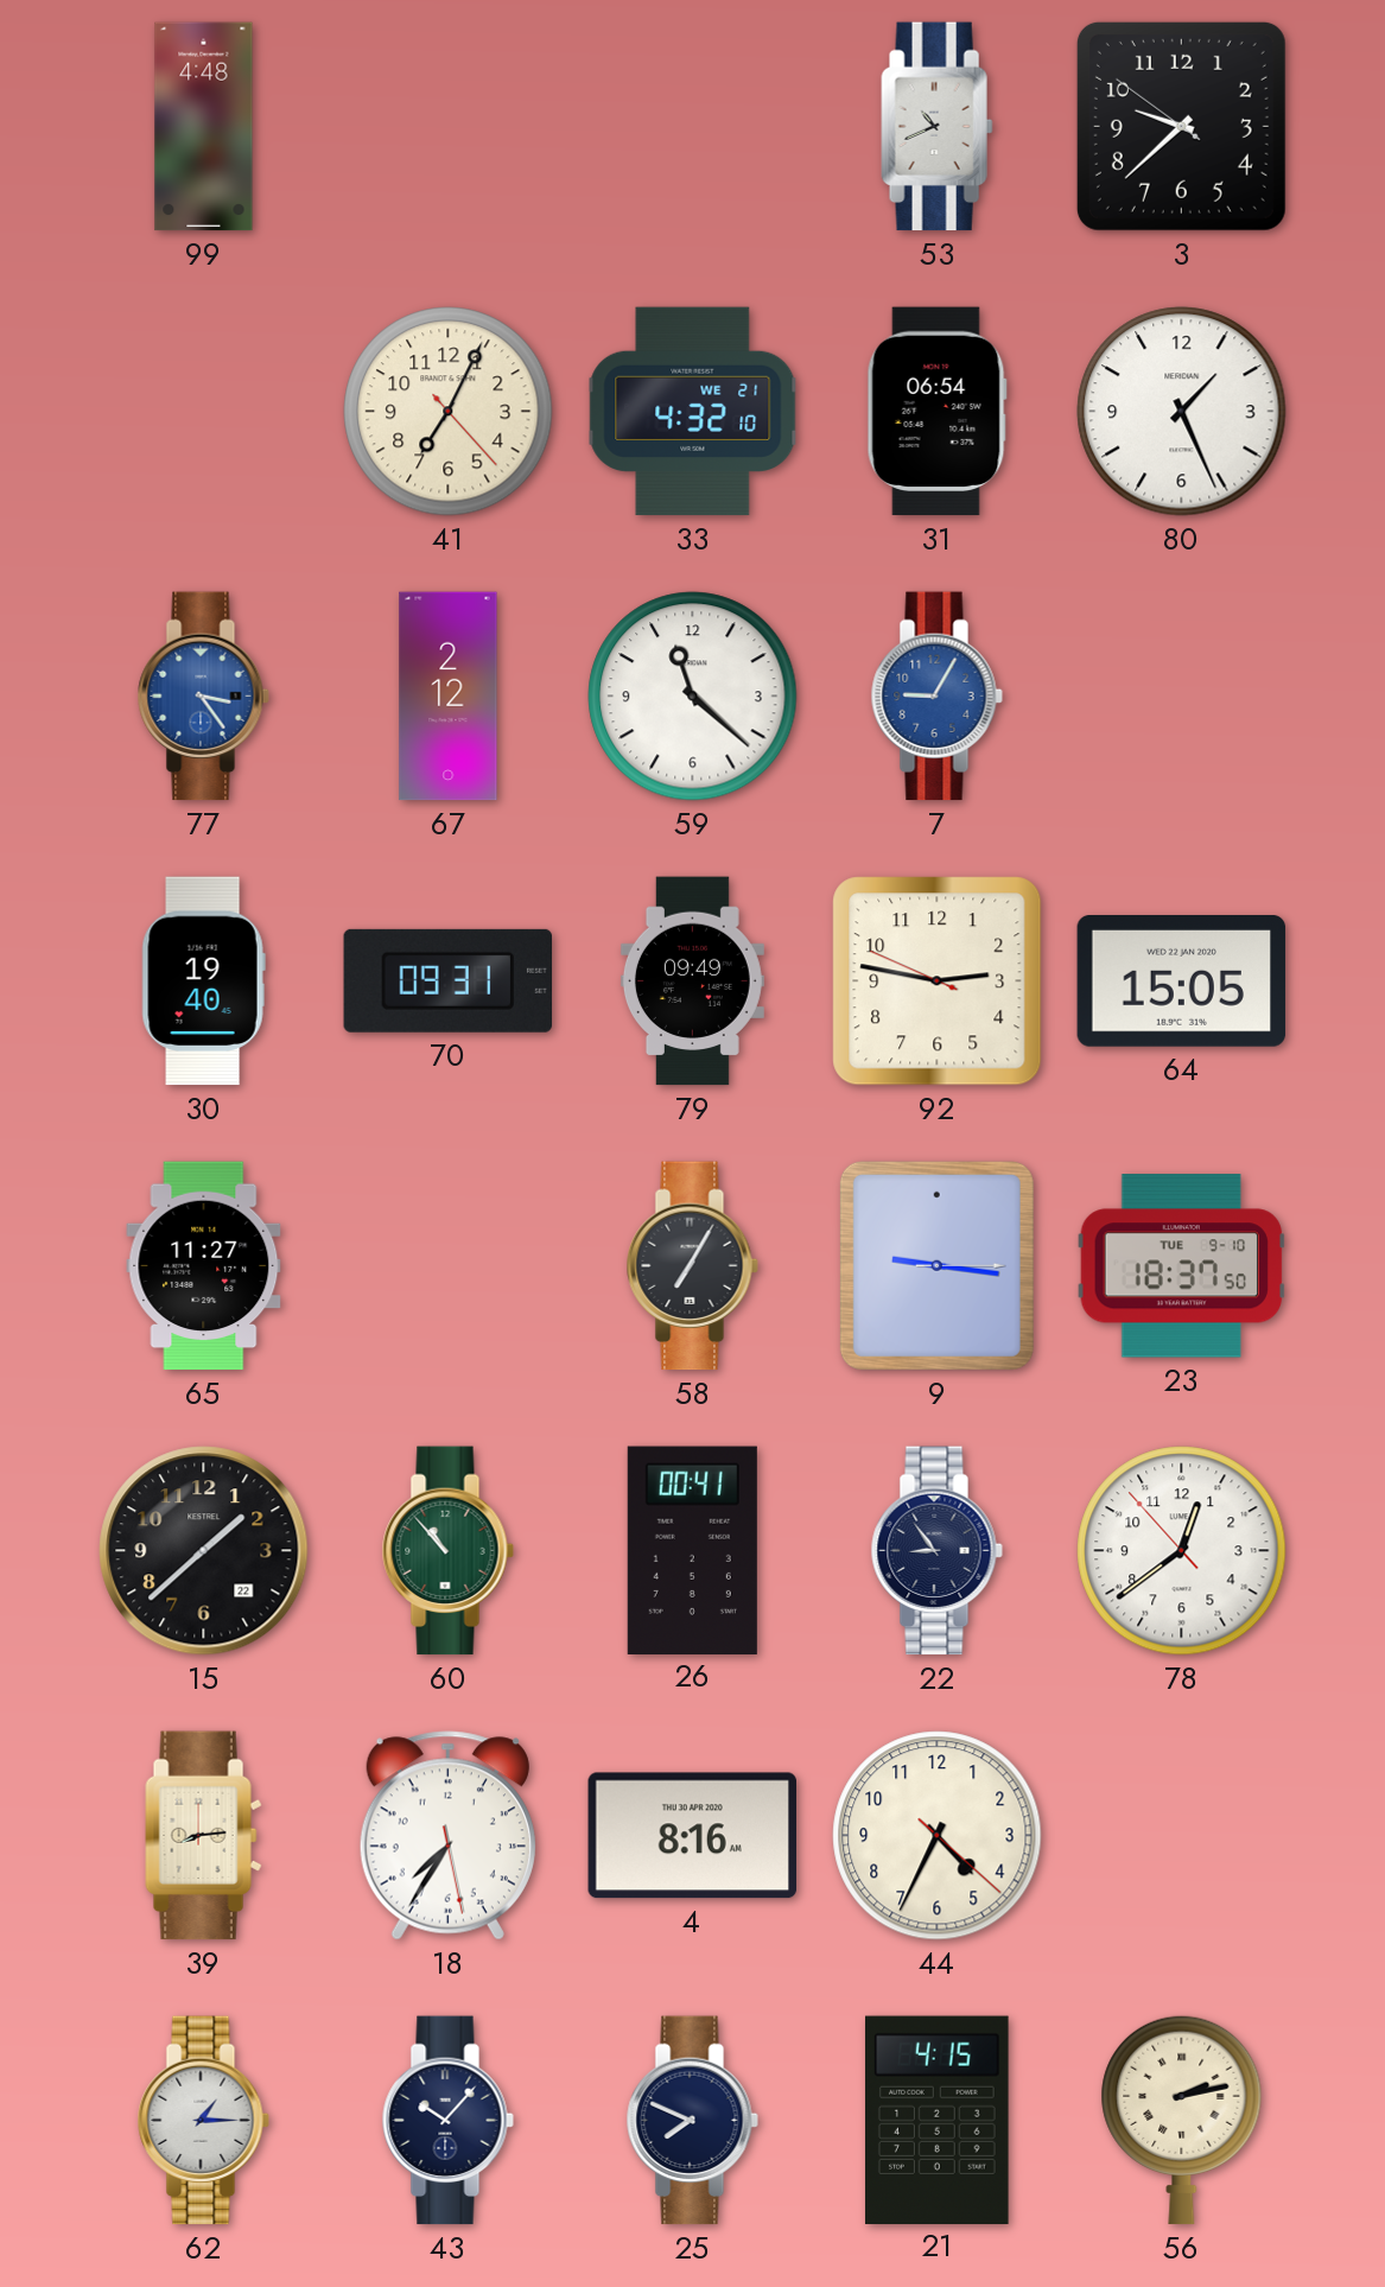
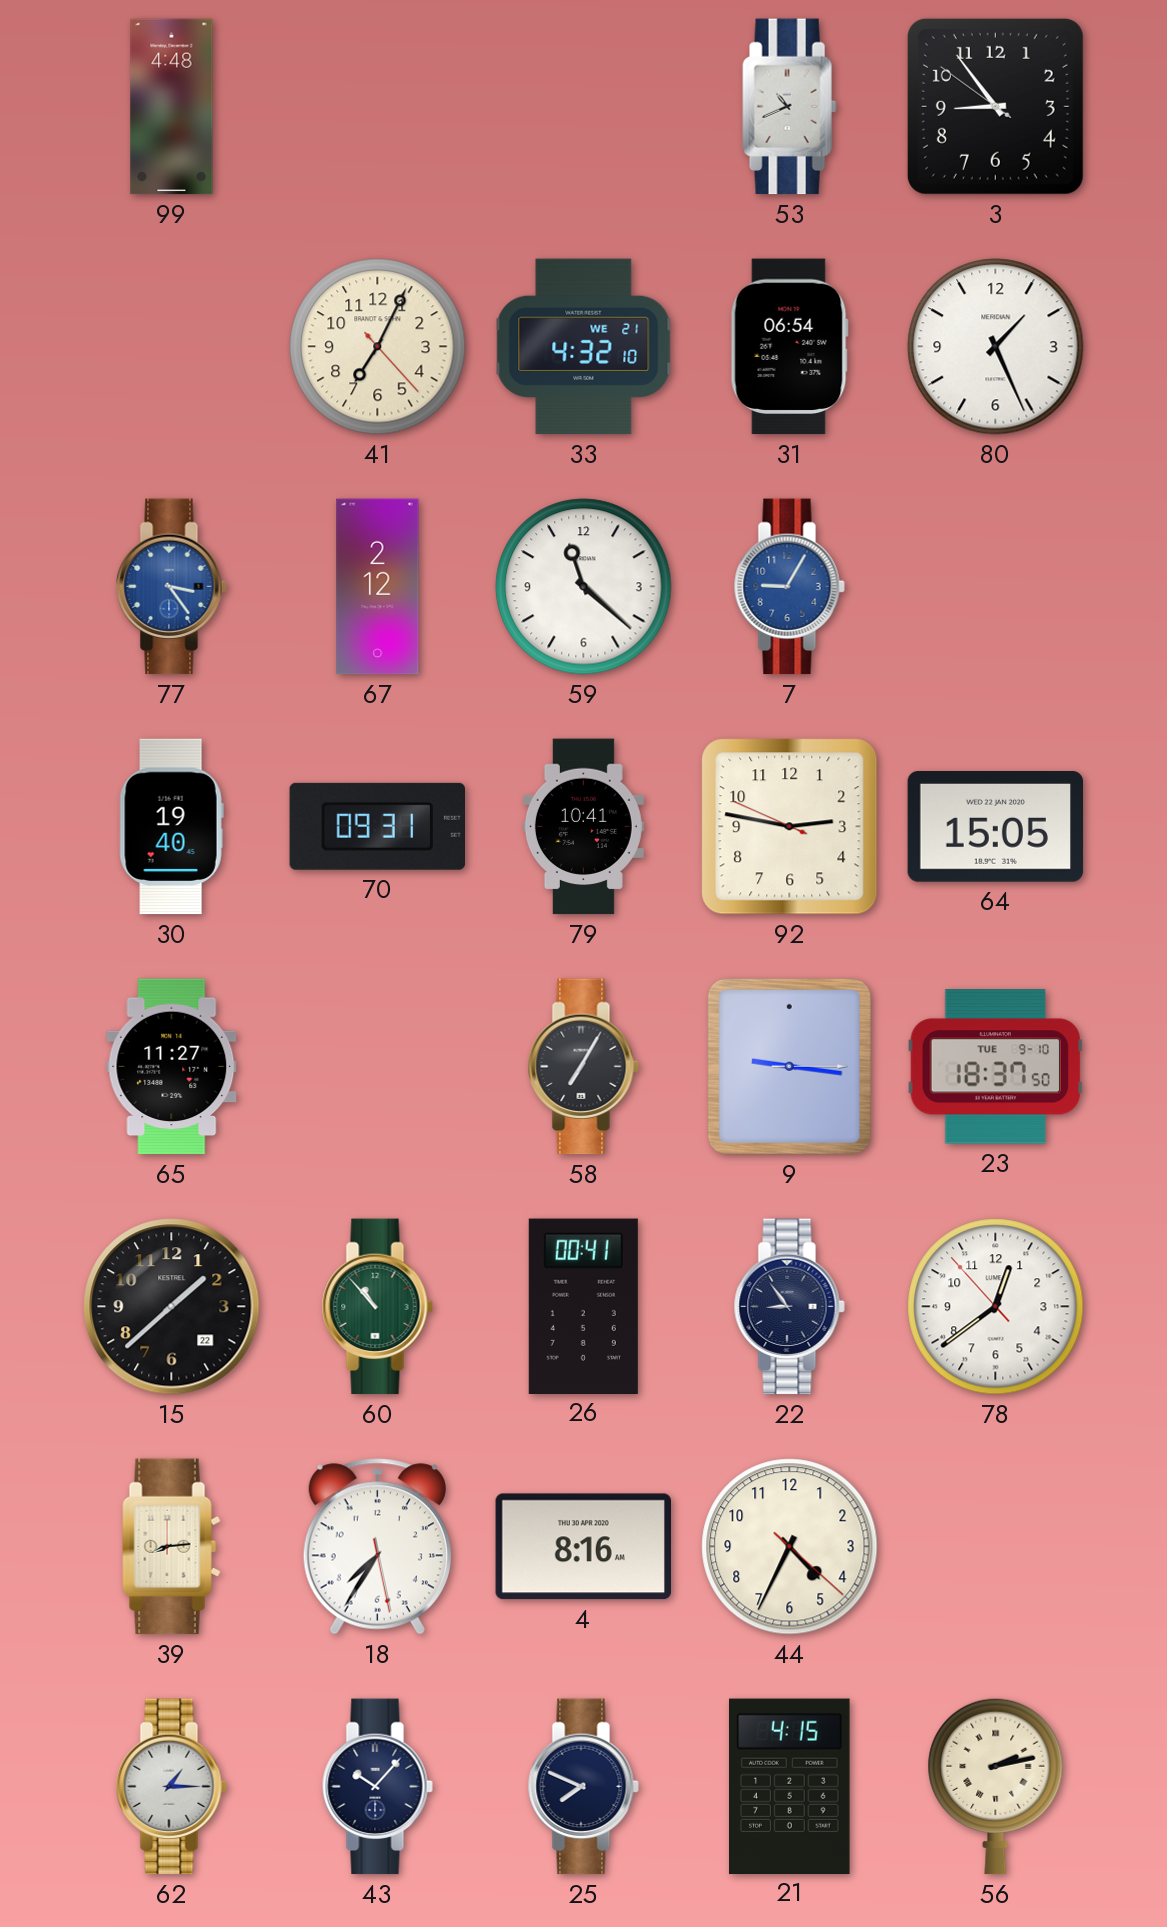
3: 9:37 -> 8:53
79: 09:49 -> 10:41
